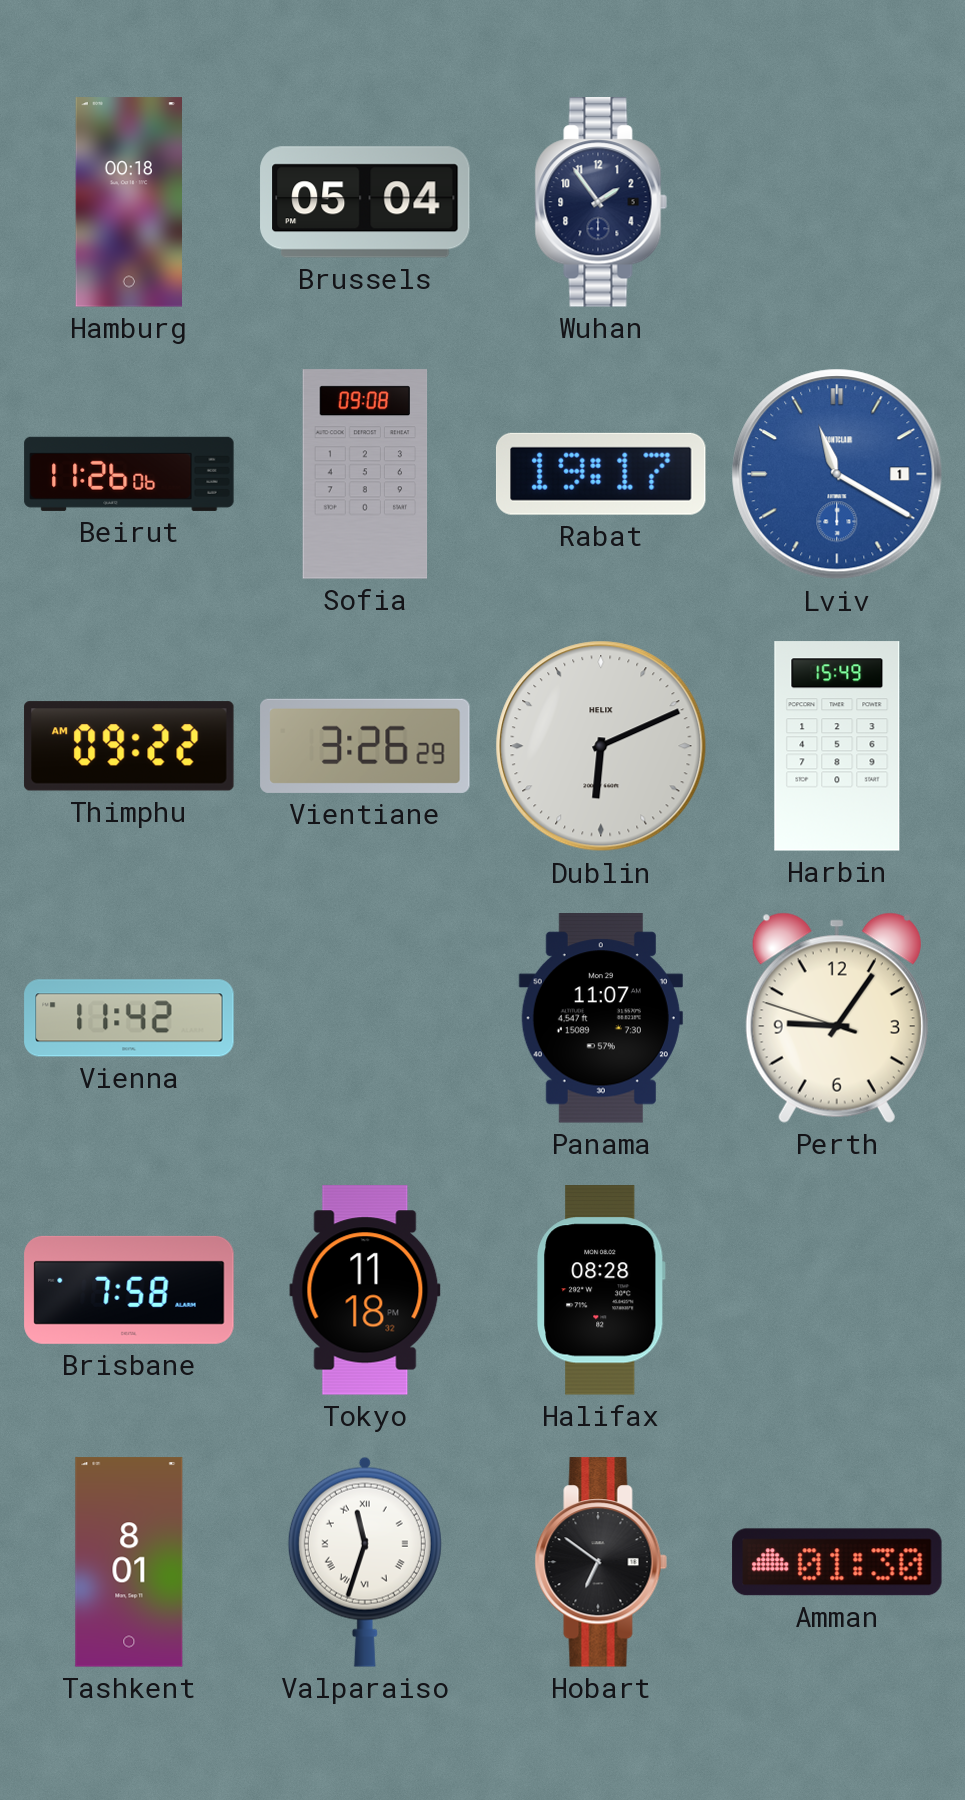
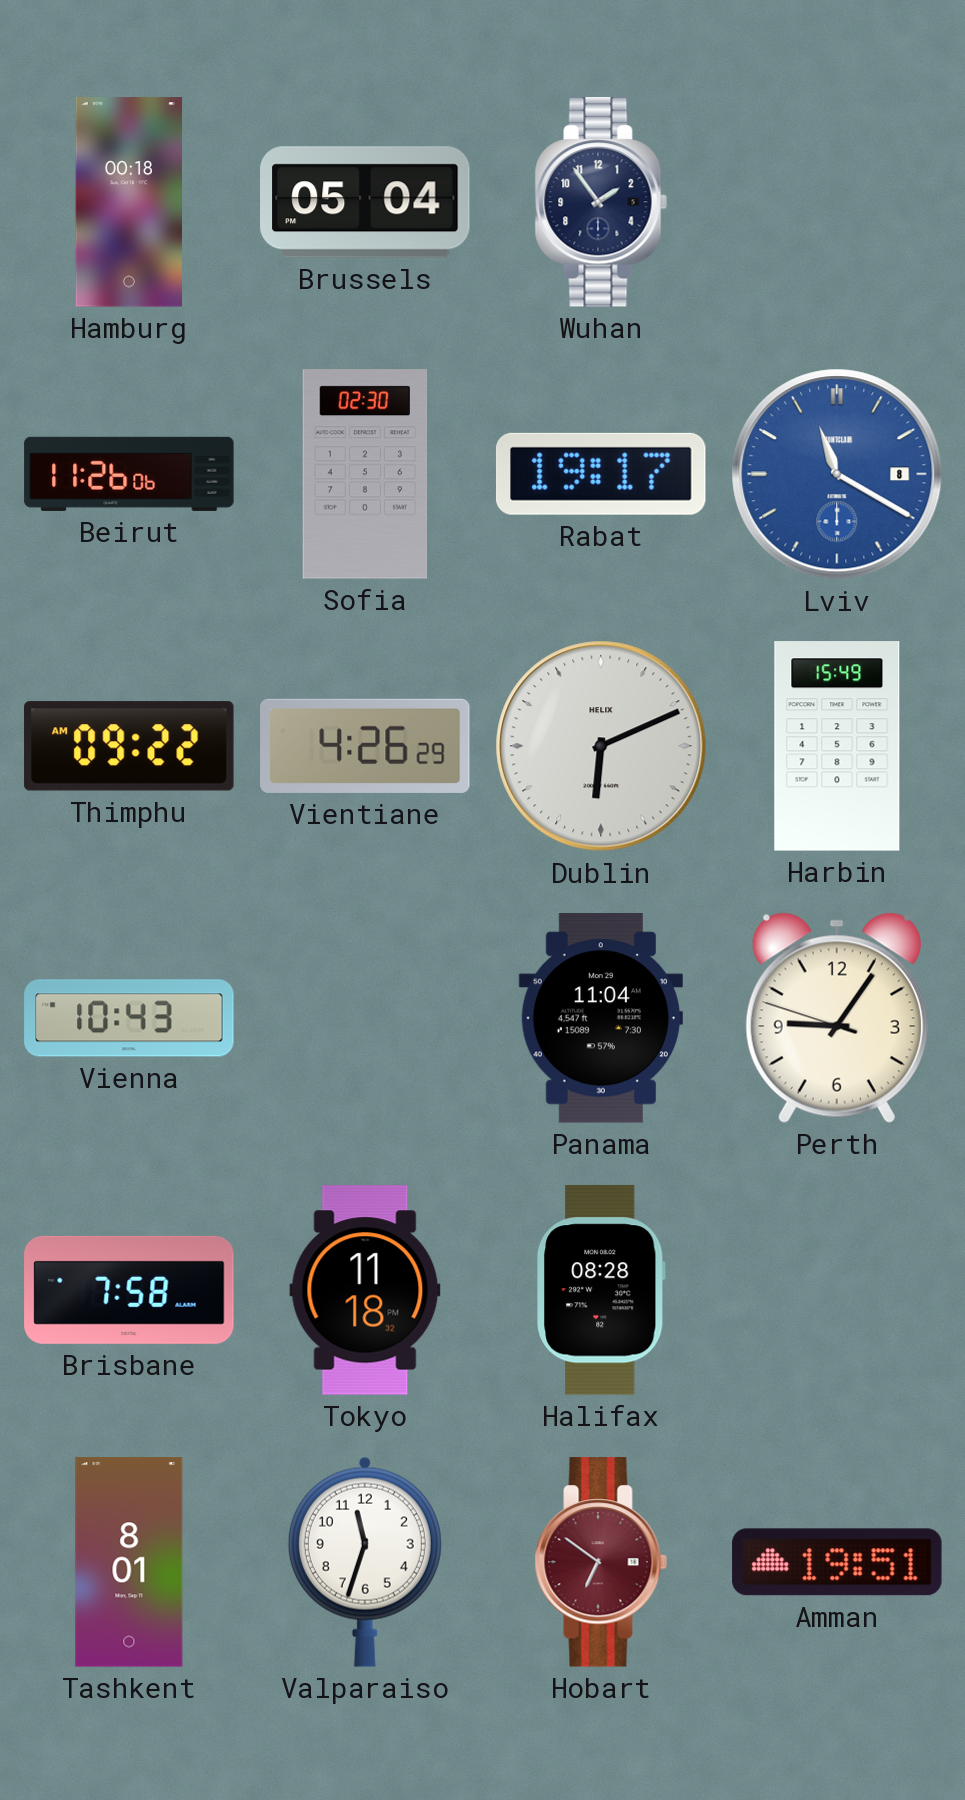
Sofia: 09:08 -> 02:30
Lviv date: 1 -> 8
Vientiane: 3:26 -> 4:26
Vienna: 11:42 -> 10:43
Panama: 11:07 -> 11:04
Valparaiso numerals: Roman -> Arabic
Hobart dial: black -> burgundy
Amman: 01:30 -> 19:51
